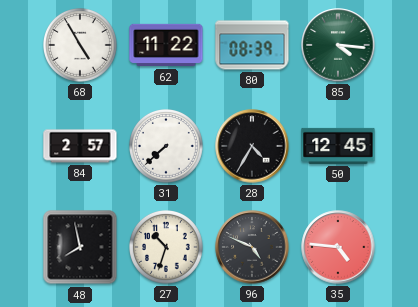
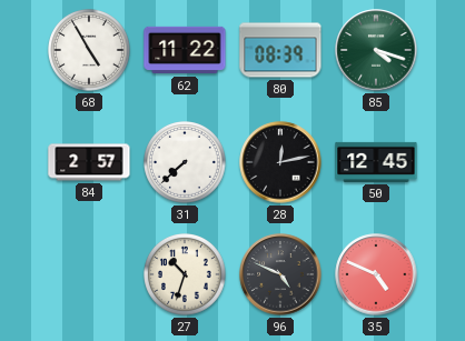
85: 4:16 -> 4:18
28: 4:35 -> 12:13
48: 7:58 -> none
35: 4:46 -> 4:49
